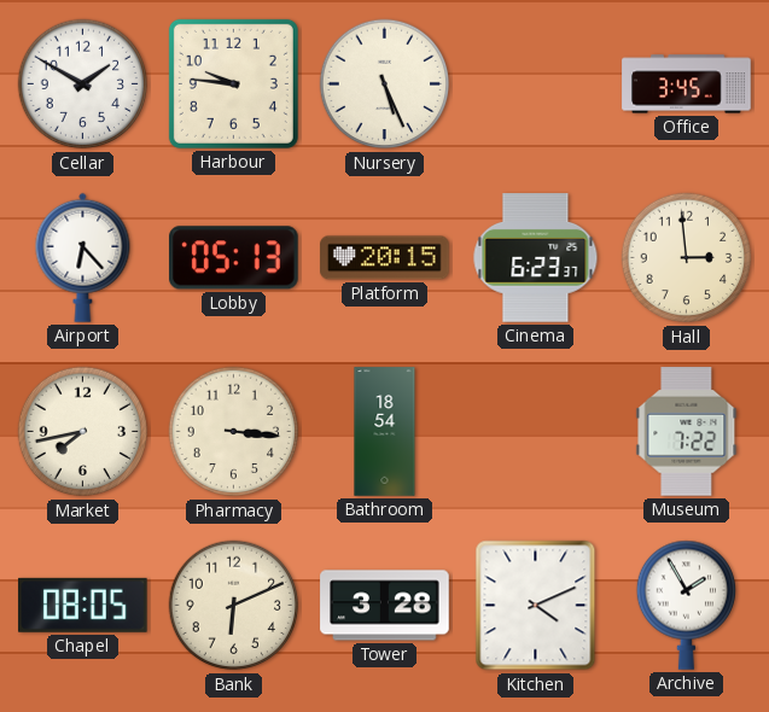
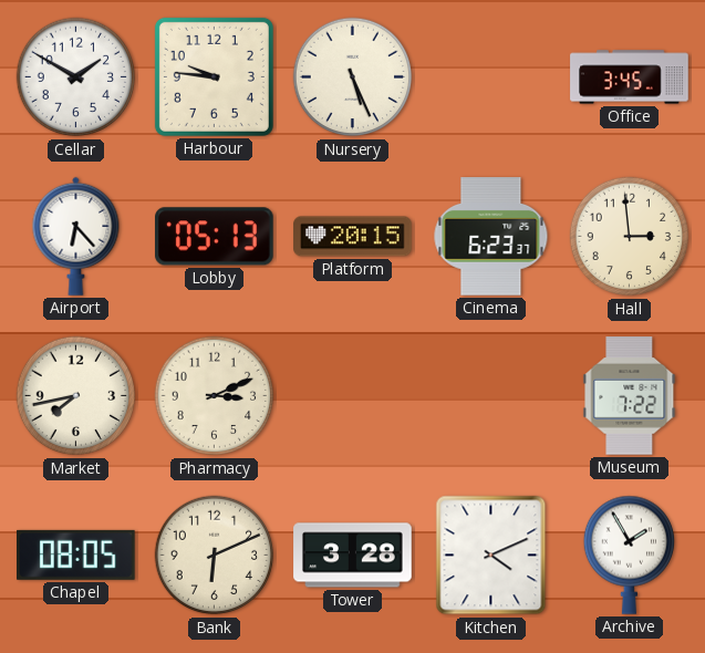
Pharmacy: 3:16 -> 3:11
Bathroom: 18:54 -> none
